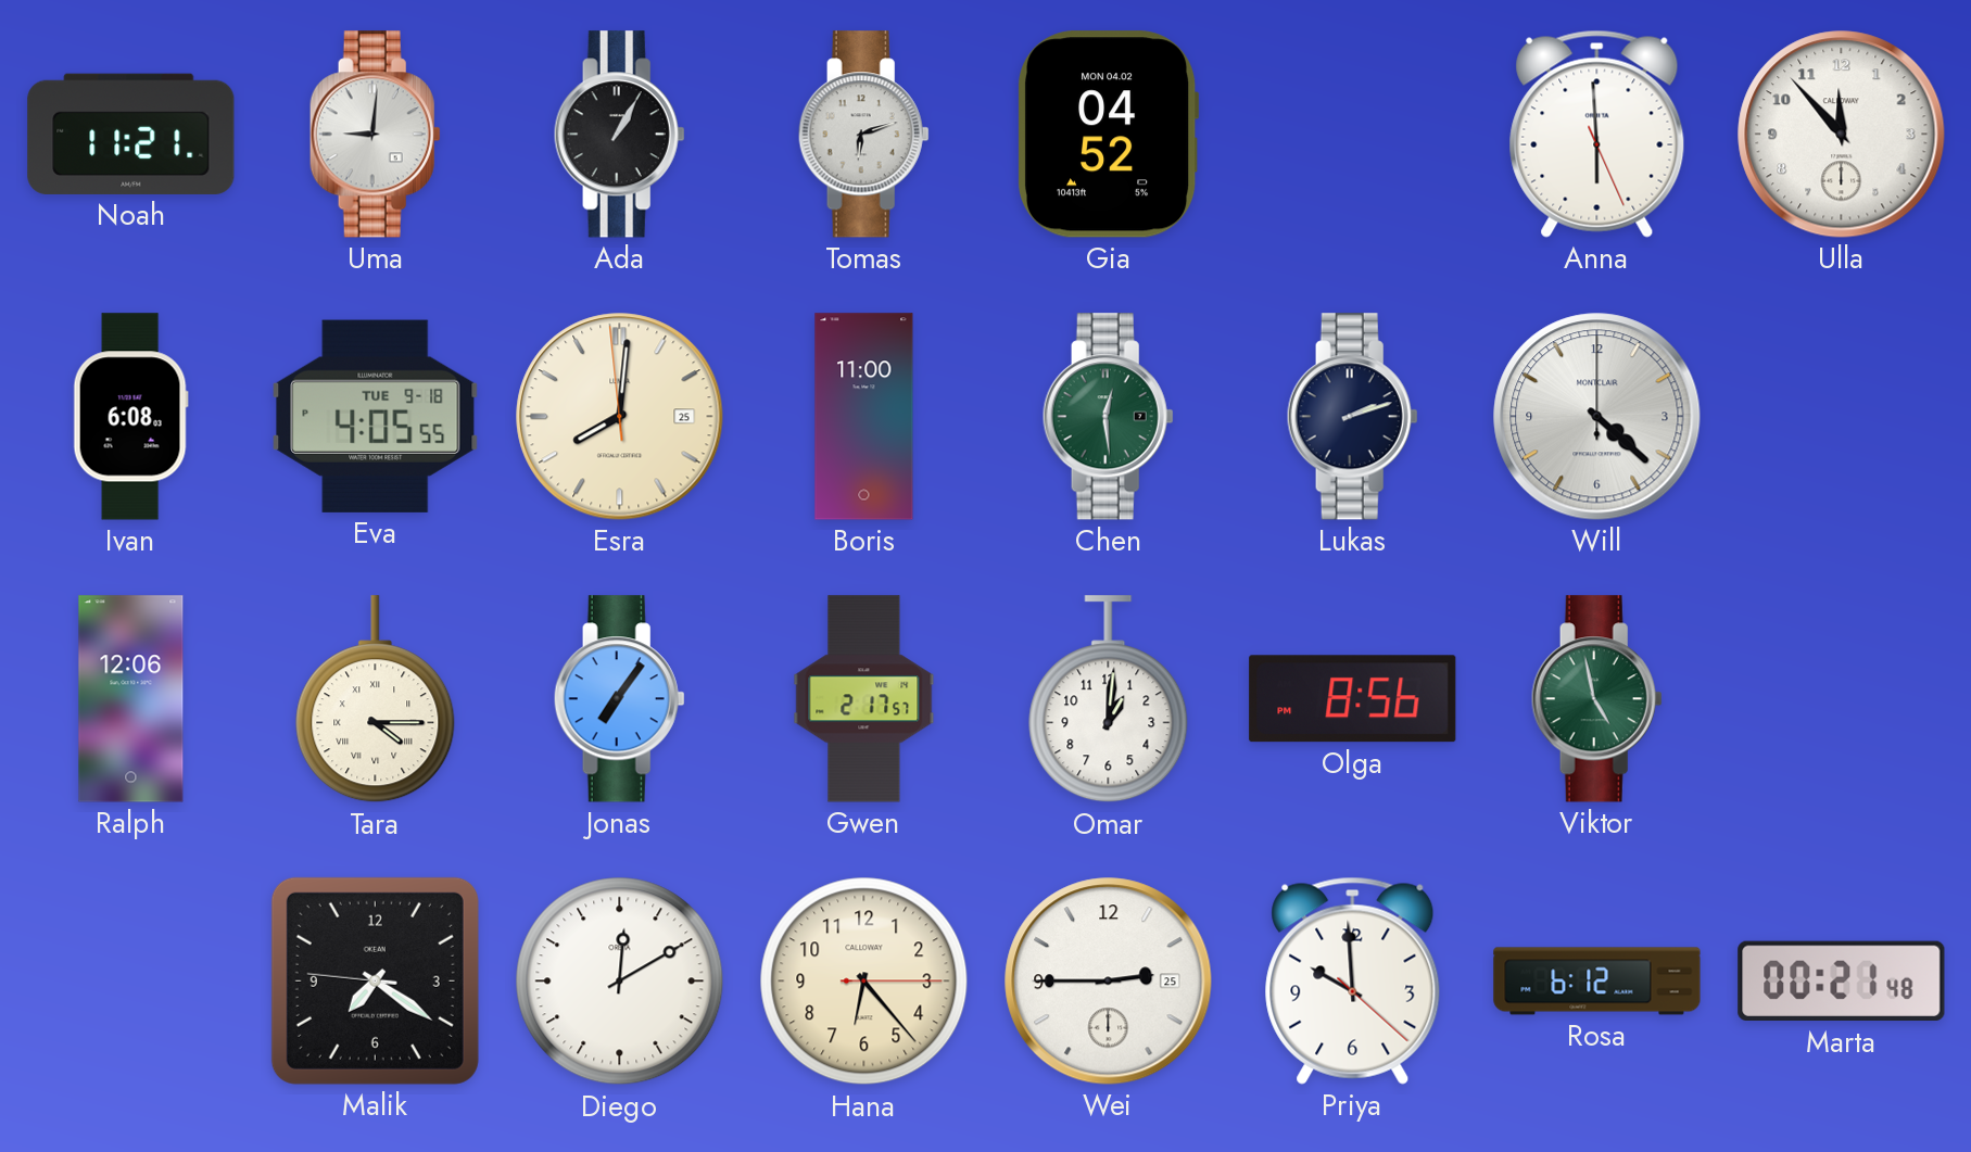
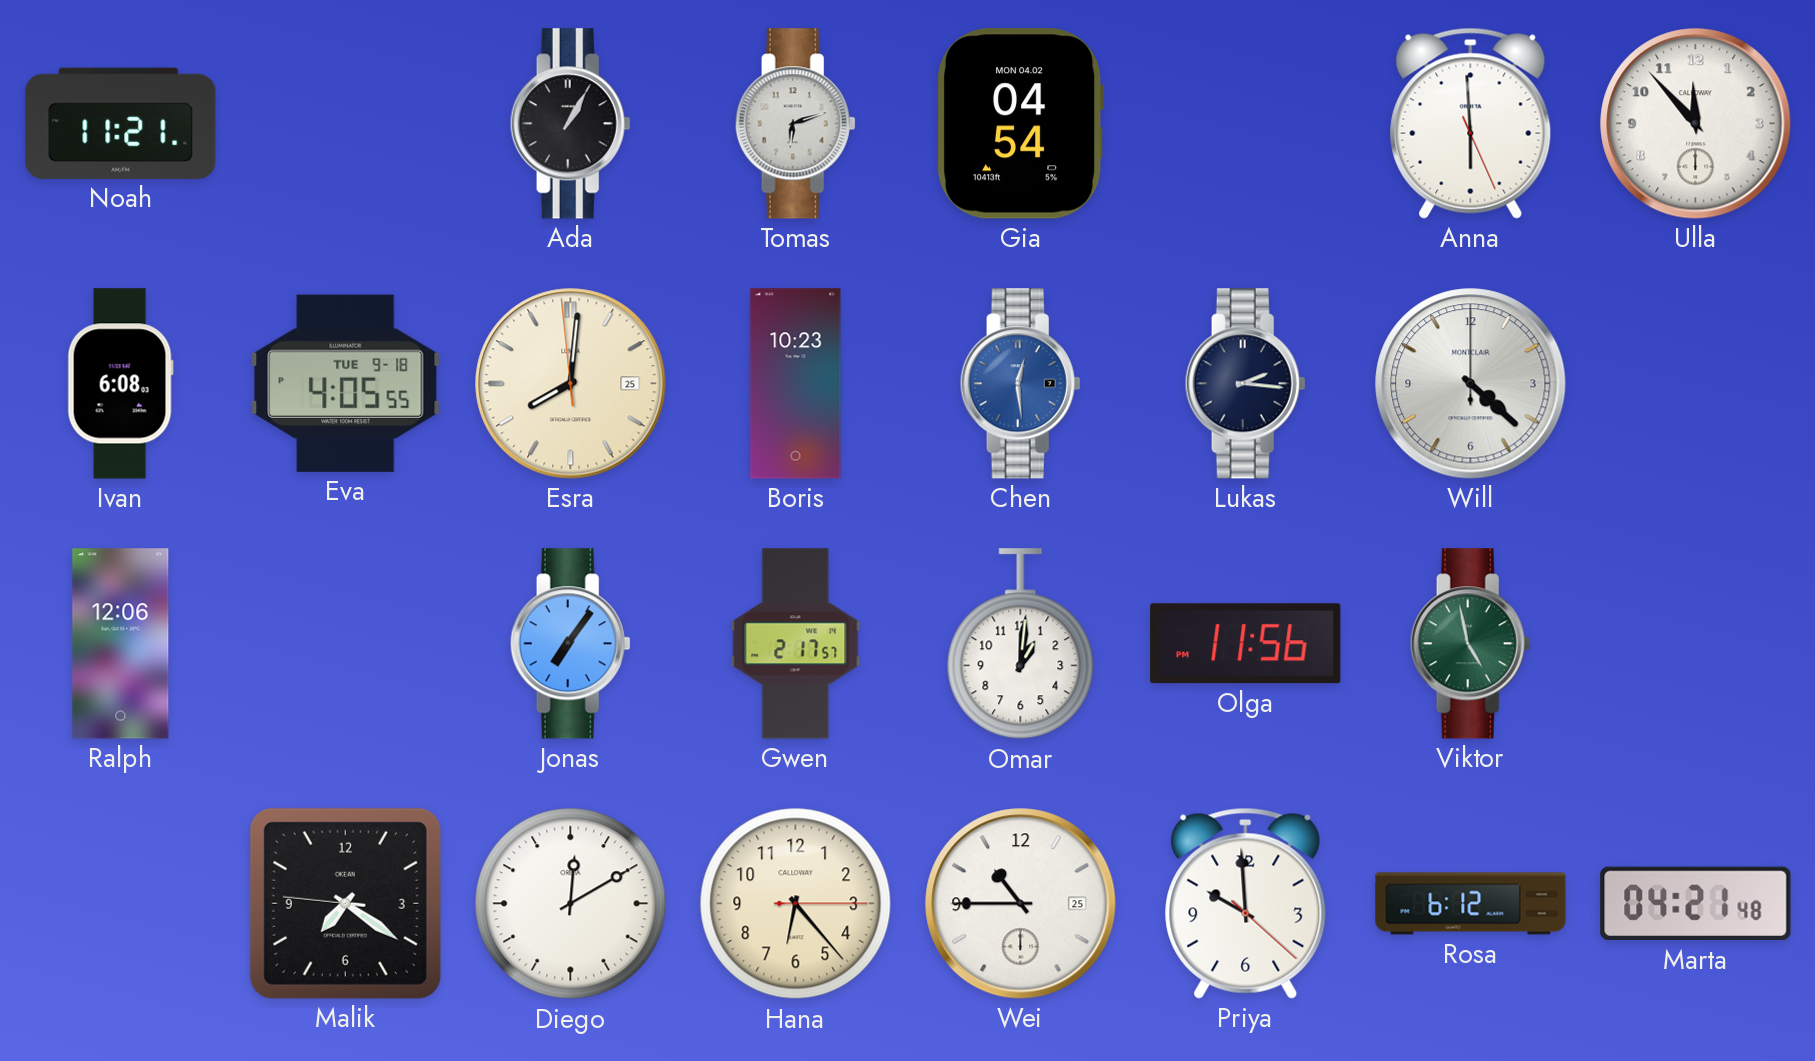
Uma: 9:01 -> none
Gia: 04:52 -> 04:54
Boris: 11:00 -> 10:23
Chen dial: green -> blue
Lukas: 2:12 -> 2:16
Tara: 4:15 -> none
Olga: 8:56 -> 11:56
Wei: 2:45 -> 10:45
Marta: 00:21 -> 04:21
